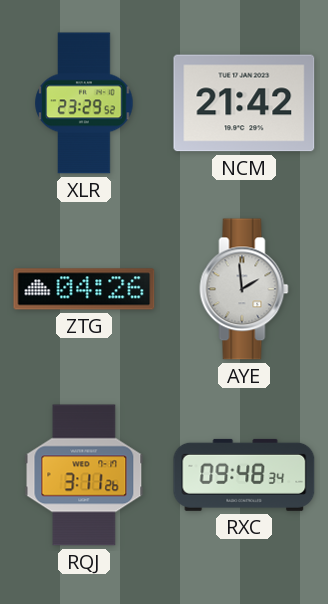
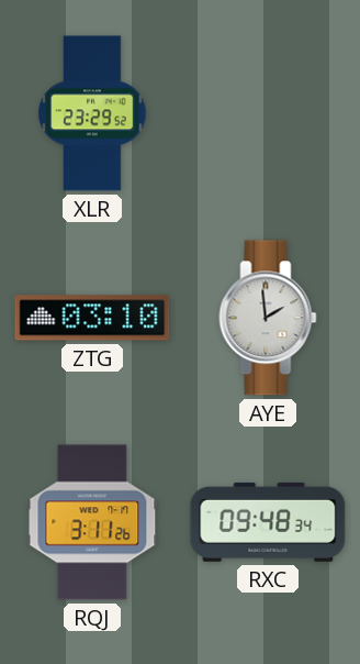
NCM: 21:42 -> none
ZTG: 04:26 -> 03:10
